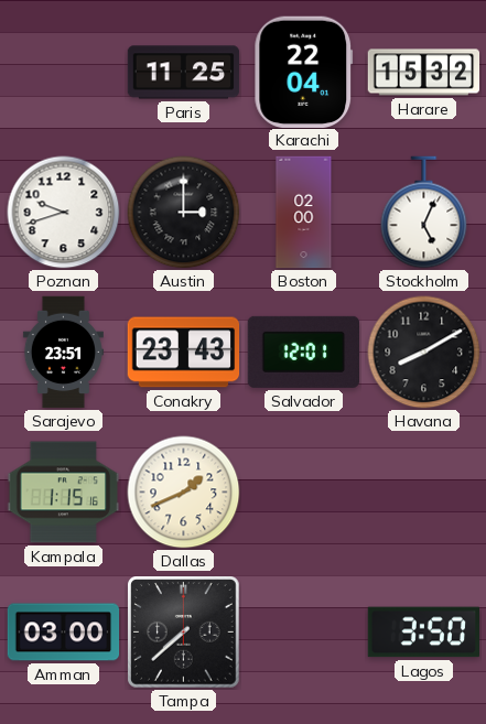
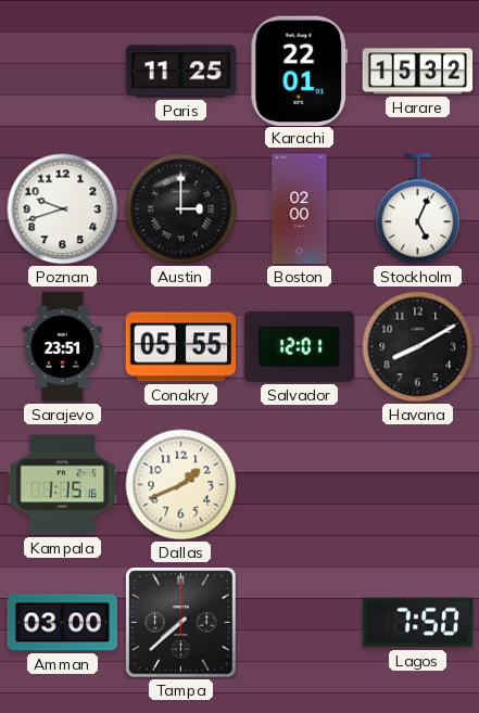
Karachi: 22:04 -> 22:01
Conakry: 23:43 -> 05:55
Lagos: 3:50 -> 7:50
